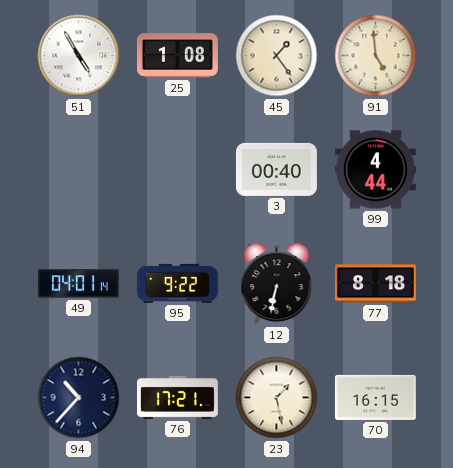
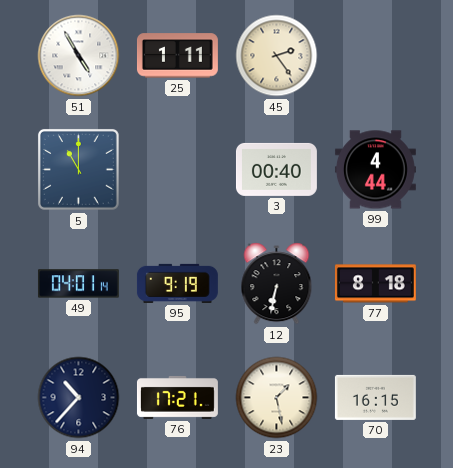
25: 1:08 -> 1:11
45: 1:24 -> 2:24
91: 4:59 -> none
5: none -> 11:00
95: 9:22 -> 9:19
